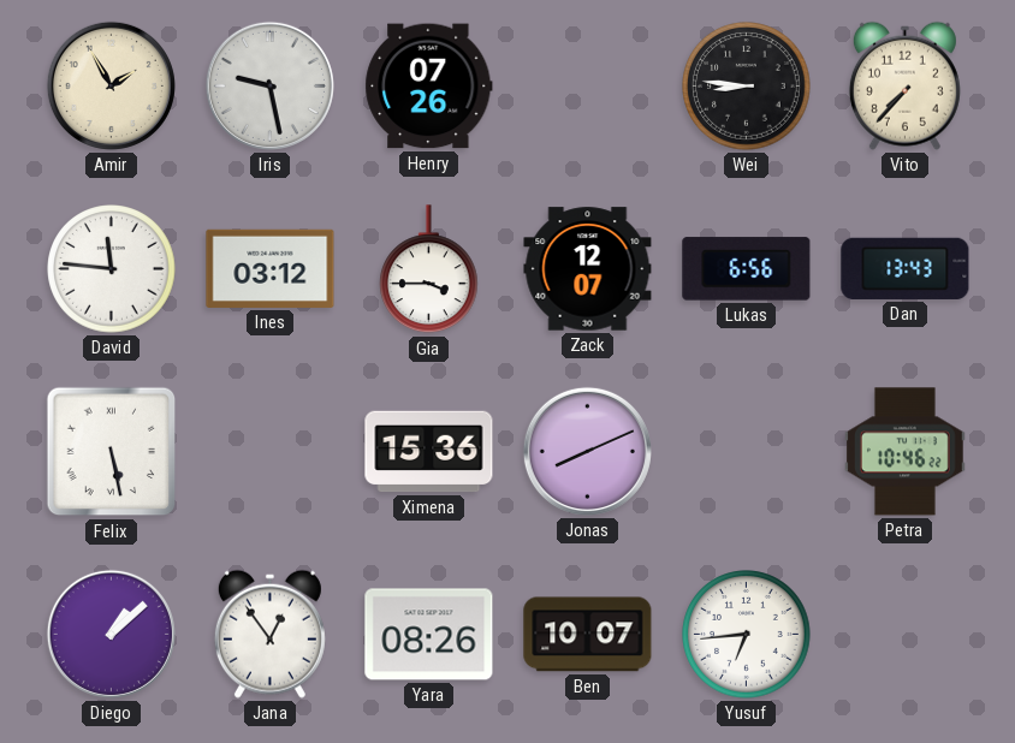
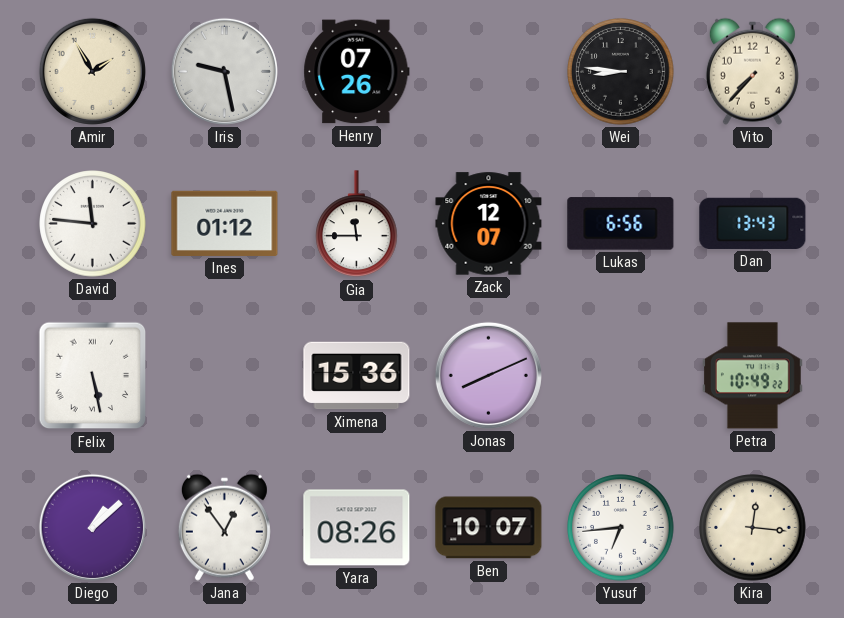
Ines: 03:12 -> 01:12
Gia: 3:45 -> 11:45
Petra: 10:46 -> 10:49
Kira: none -> 12:16
